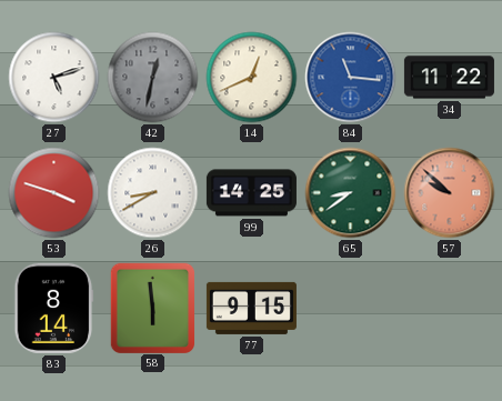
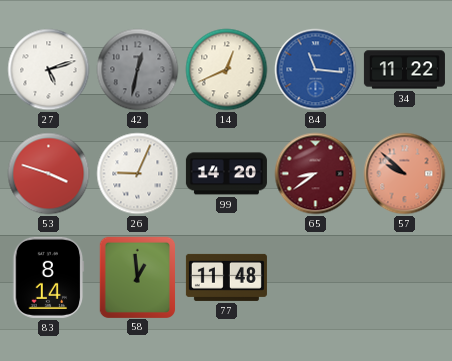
26: 8:40 -> 9:04
99: 14:25 -> 14:20
65 dial: green -> burgundy
58: 5:59 -> 12:59
77: 9:15 -> 11:48
